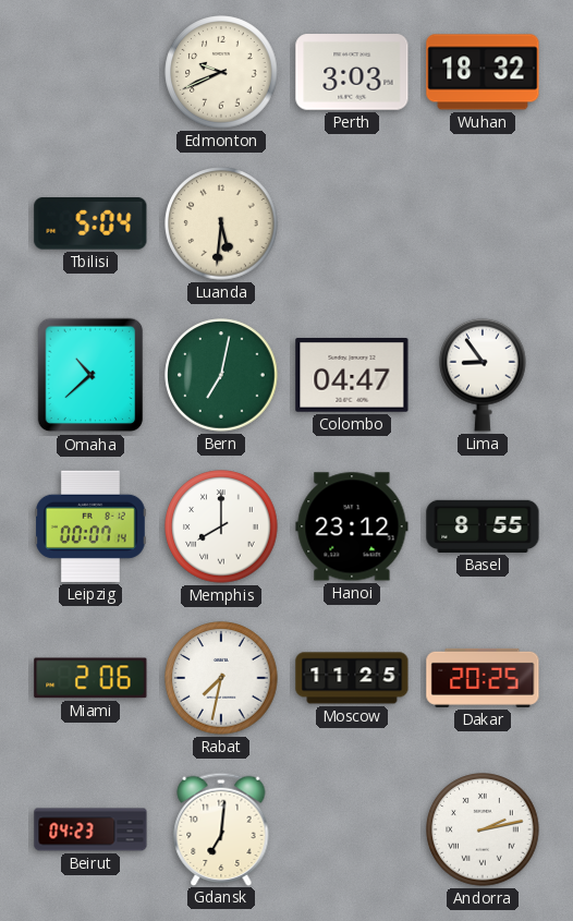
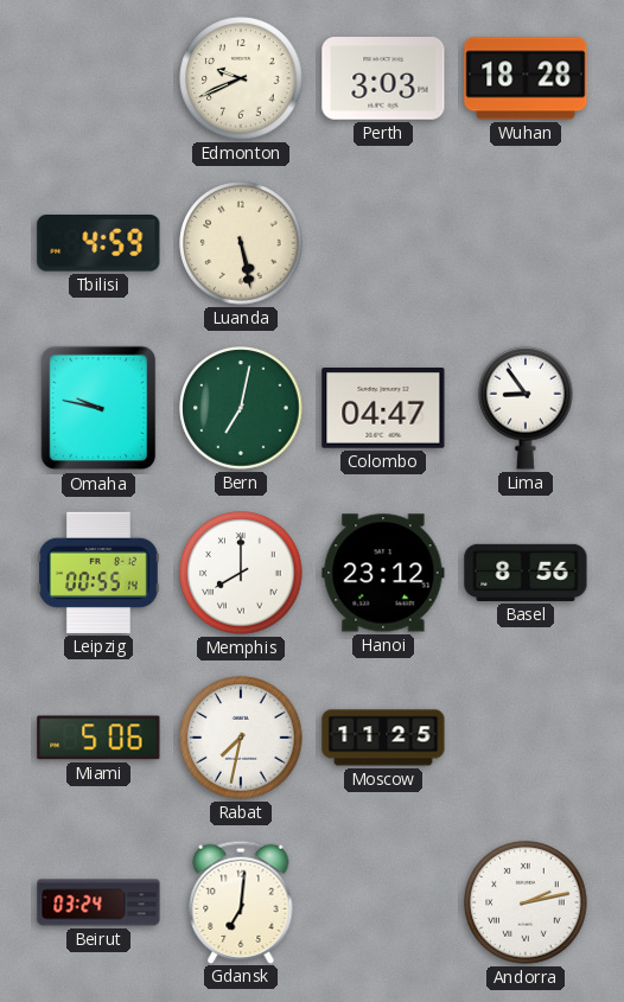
Wuhan: 18:32 -> 18:28
Tbilisi: 5:04 -> 4:59
Luanda: 5:31 -> 5:28
Omaha: 10:38 -> 9:47
Leipzig: 00:07 -> 00:55
Basel: 8:55 -> 8:56
Miami: 2:06 -> 5:06
Dakar: 20:25 -> none
Beirut: 04:23 -> 03:24
